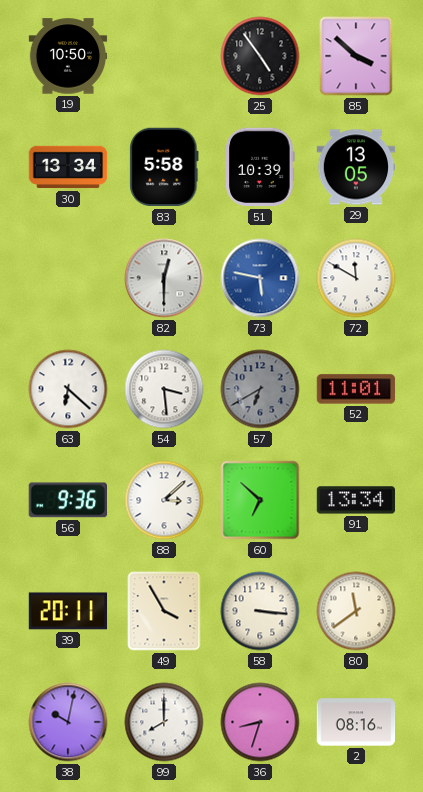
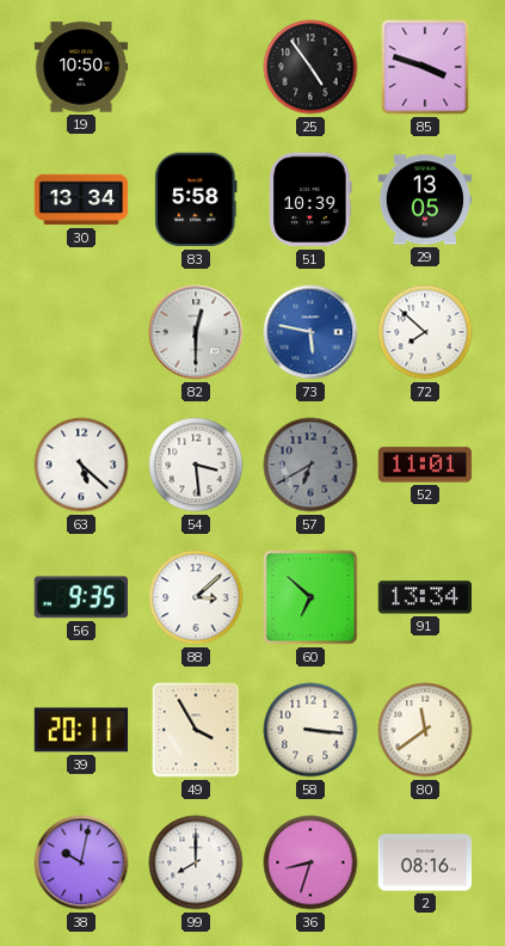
85: 3:52 -> 3:48
72: 11:50 -> 7:52
63: 6:22 -> 5:22
56: 9:36 -> 9:35
